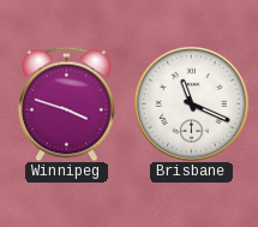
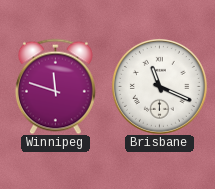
Winnipeg: 3:48 -> 11:48
